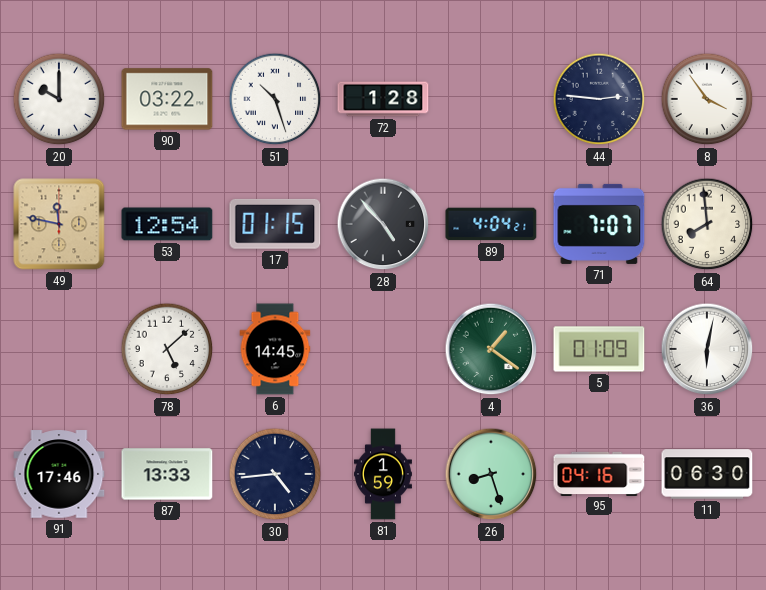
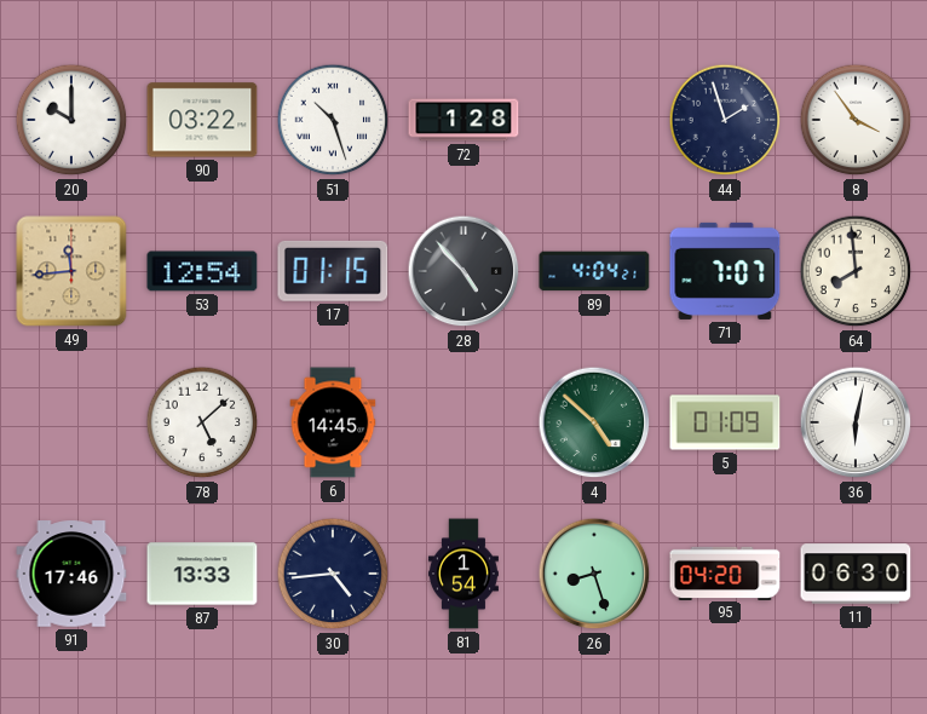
44: 2:46 -> 1:57
49: 11:47 -> 11:44
4: 1:21 -> 4:52
81: 1:59 -> 1:54
95: 04:16 -> 04:20
